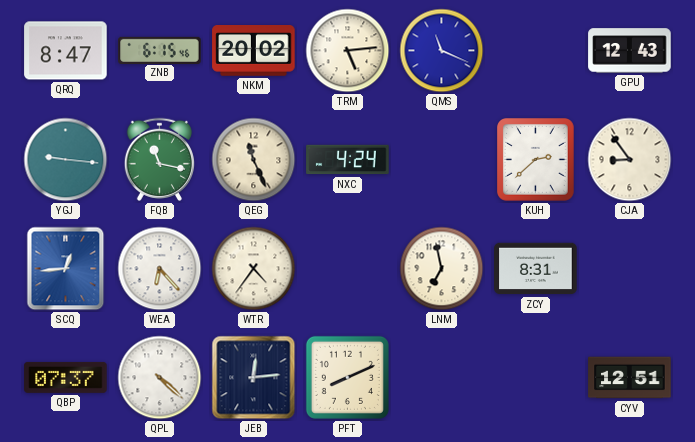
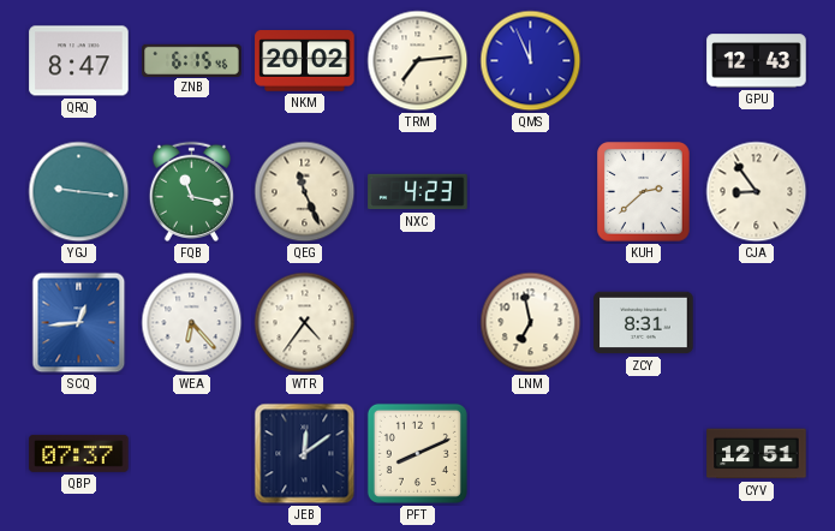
TRM: 5:14 -> 7:14
QMS: 11:19 -> 11:56
NXC: 4:24 -> 4:23
QPL: 4:22 -> none
JEB: 12:14 -> 12:09
